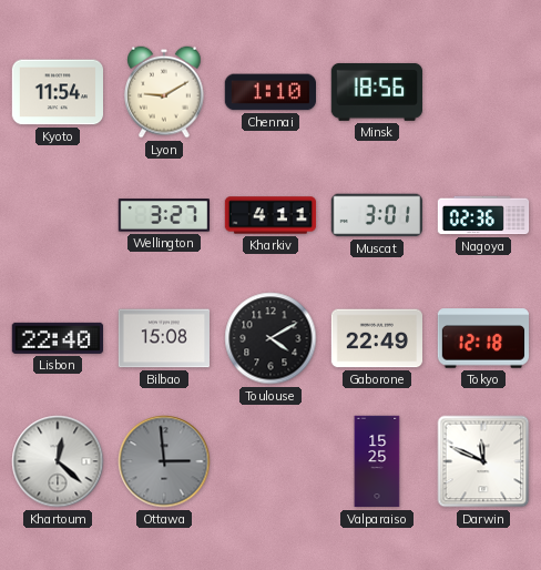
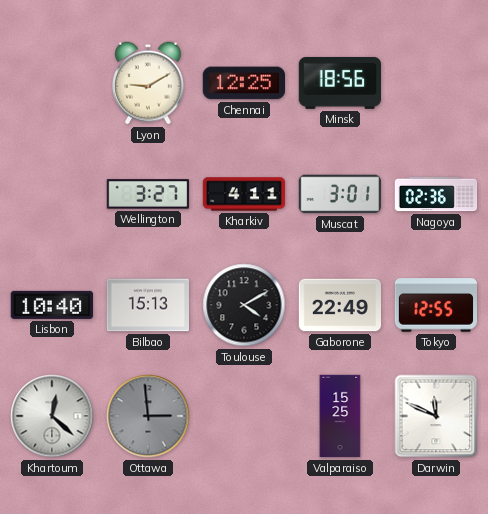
Kyoto: 11:54 -> none
Chennai: 1:10 -> 12:25
Lisbon: 22:40 -> 10:40
Bilbao: 15:08 -> 15:13
Tokyo: 12:18 -> 12:55
